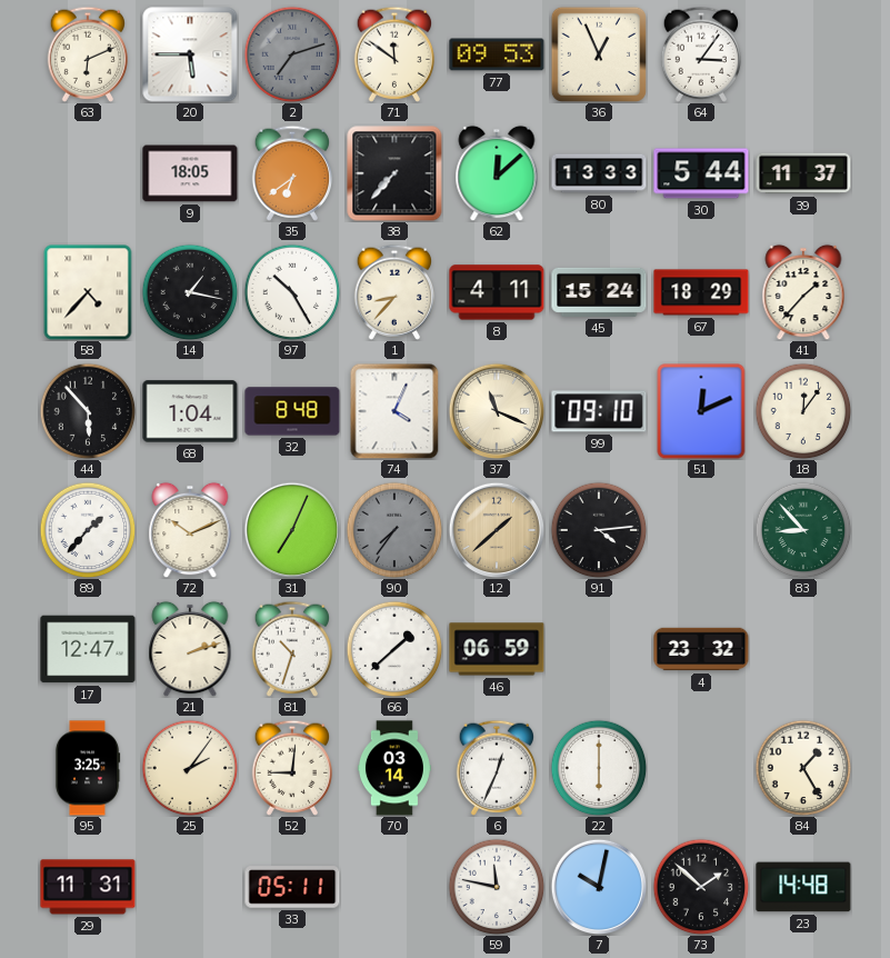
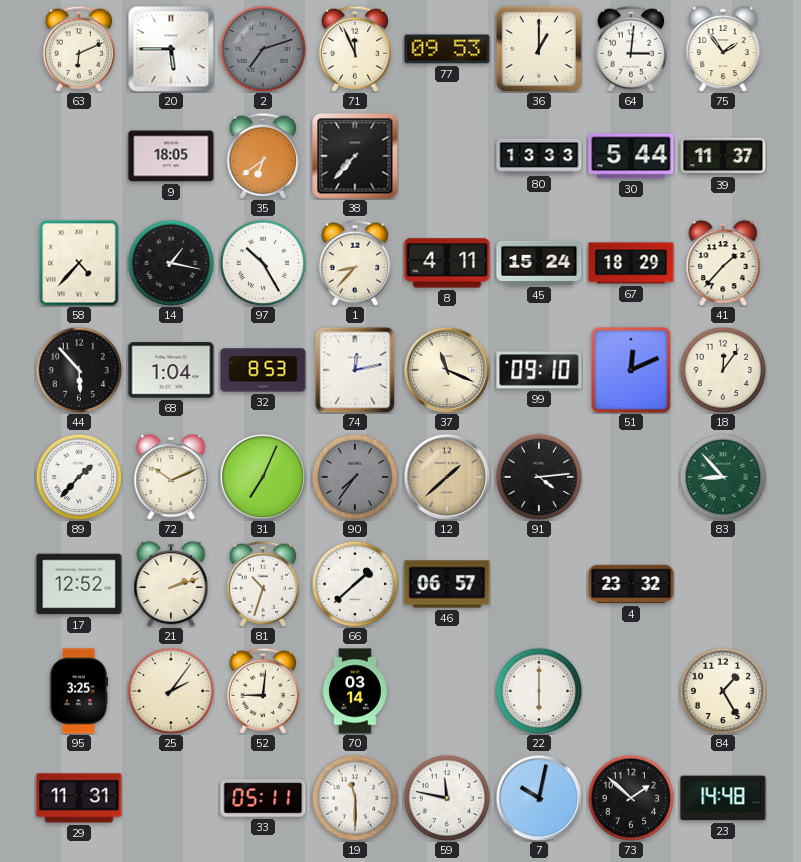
71: 11:51 -> 11:56
36: 12:56 -> 1:00
64: 3:06 -> 3:01
75: none -> 1:54
62: 12:08 -> none
32: 8:48 -> 8:53
74: 4:04 -> 12:13
17: 12:47 -> 12:52
46: 06:59 -> 06:57
6: 12:34 -> none
19: none -> 11:30
